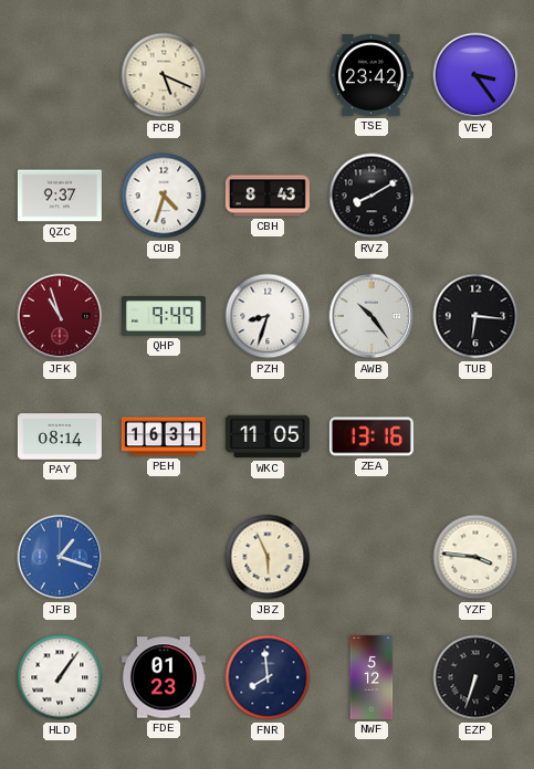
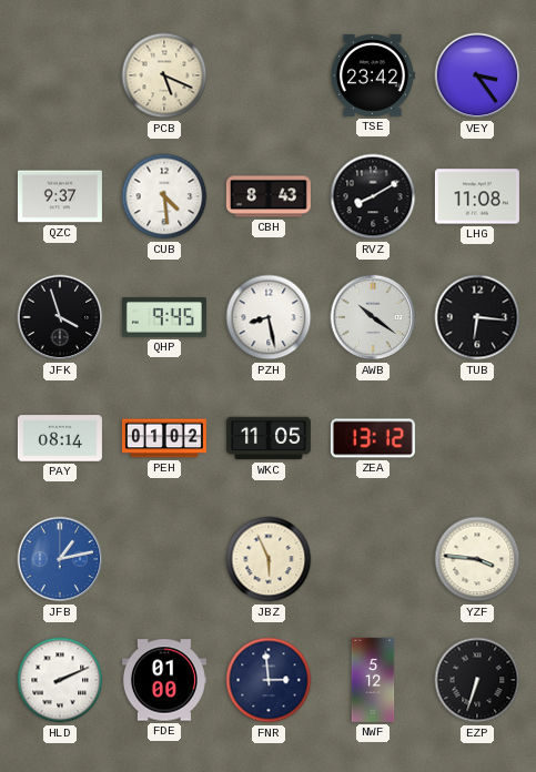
CUB: 4:33 -> 4:29
LHG: none -> 11:08
JFK: 10:57 -> 3:57
JFK dial: burgundy -> black
QHP: 9:49 -> 9:45
PZH: 8:33 -> 8:28
AWB: 10:24 -> 10:21
PEH: 16:31 -> 01:02
ZEA: 13:16 -> 13:12
JFB: 1:18 -> 1:13
HLD: 1:06 -> 2:11
FDE: 01:23 -> 01:00
FNR: 7:59 -> 2:59
